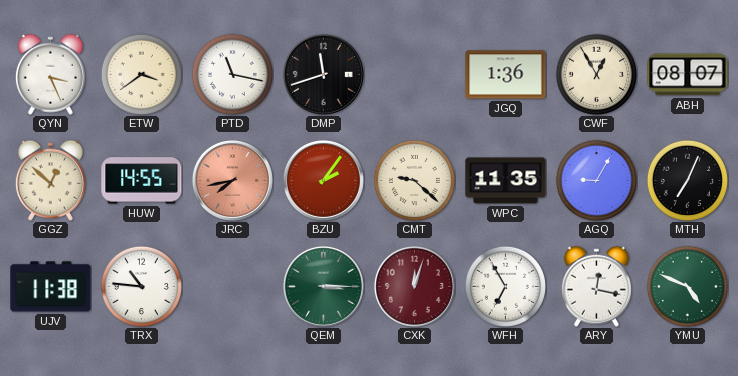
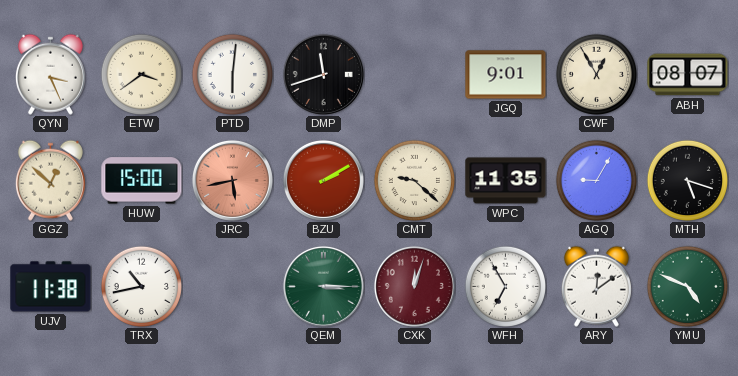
PTD: 11:17 -> 6:01
JGQ: 1:36 -> 9:01
HUW: 14:55 -> 15:00
JRC: 7:43 -> 5:43
BZU: 2:06 -> 2:10
MTH: 7:04 -> 5:18
TRX: 10:46 -> 10:43
ARY: 12:17 -> 12:09
